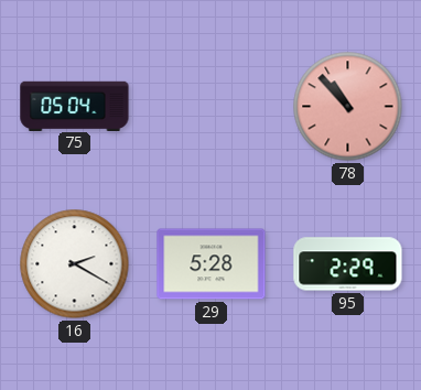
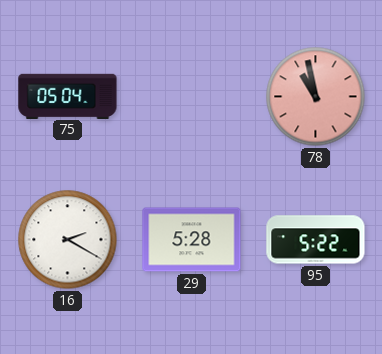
78: 10:53 -> 10:58
95: 2:29 -> 5:22
